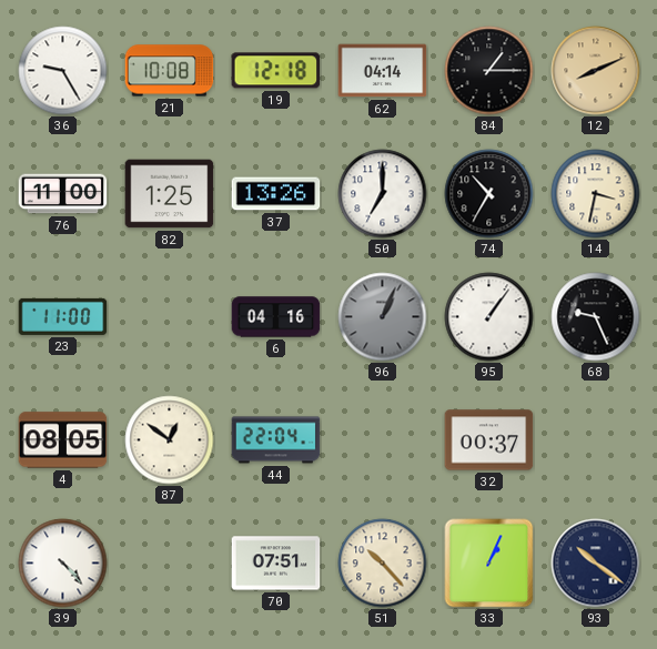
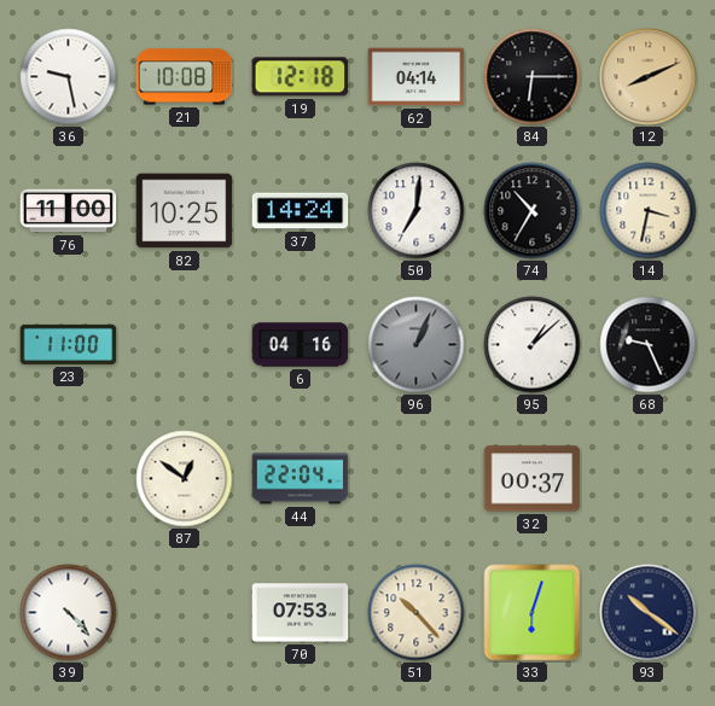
36: 9:25 -> 9:28
84: 1:15 -> 6:15
82: 1:25 -> 10:25
37: 13:26 -> 14:24
50: 7:00 -> 7:01
95: 1:06 -> 1:08
4: 08:05 -> none
70: 07:51 -> 07:53
33: 1:04 -> 6:03
